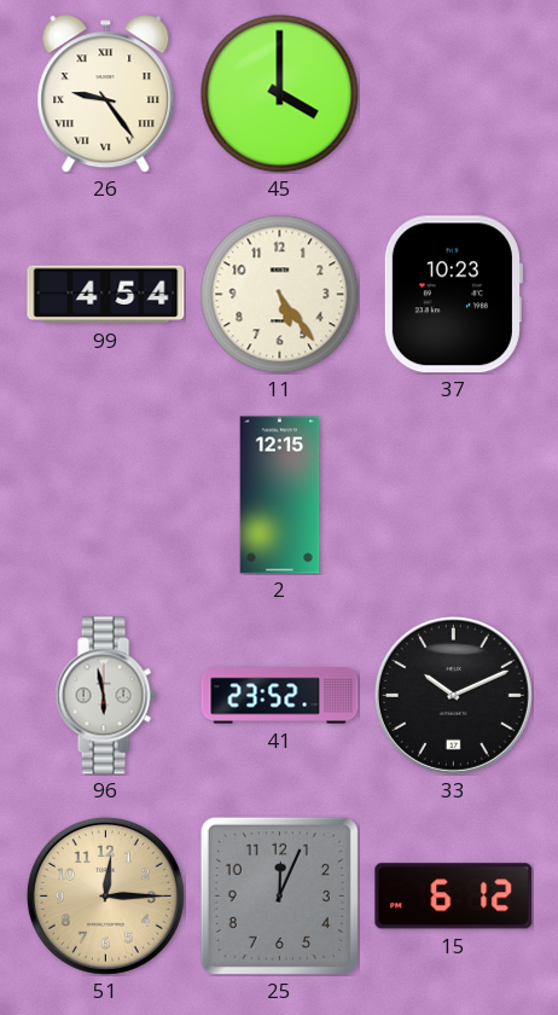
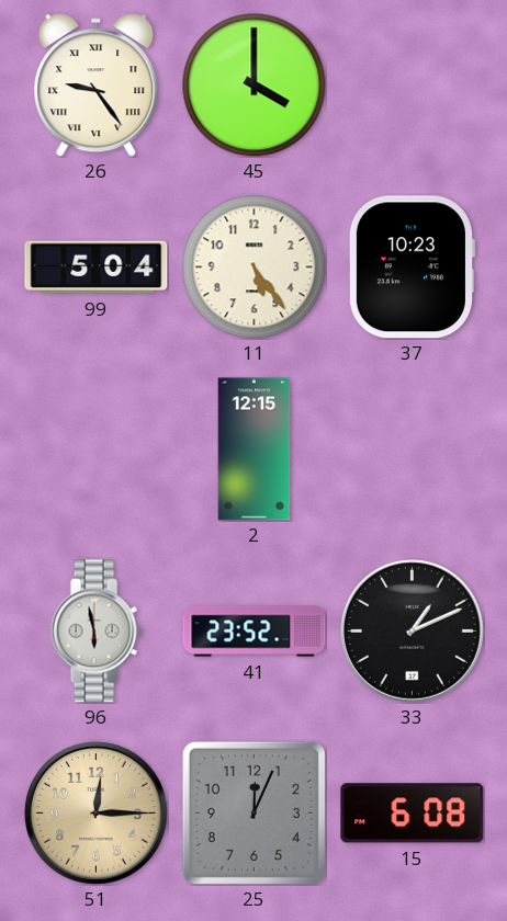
99: 4:54 -> 5:04
33: 10:11 -> 1:11
15: 6:12 -> 6:08
